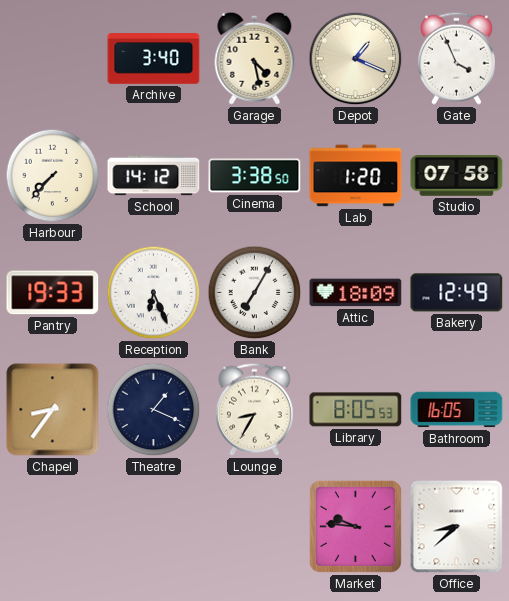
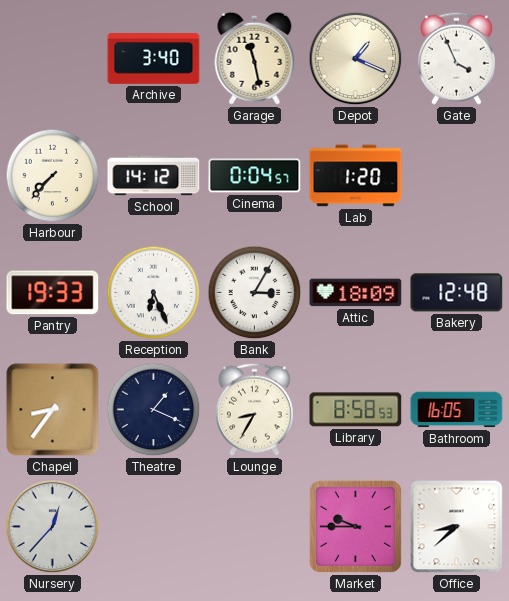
Garage: 4:28 -> 11:28
Cinema: 3:38 -> 0:04
Studio: 07:58 -> none
Bank: 7:05 -> 3:05
Bakery: 12:49 -> 12:48
Library: 8:05 -> 8:58
Nursery: none -> 12:37
Market: 9:46 -> 9:45
